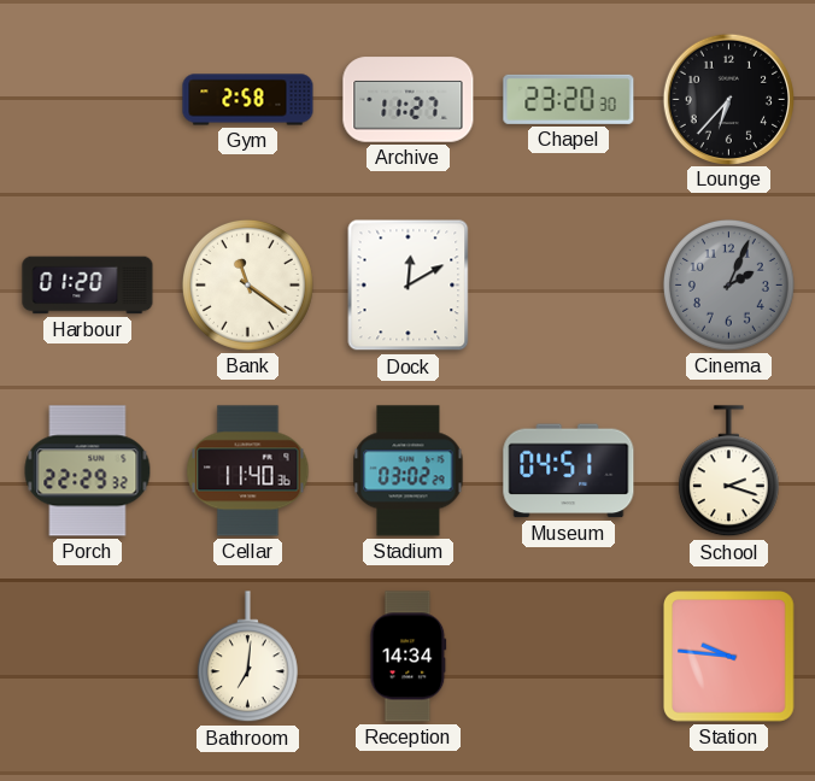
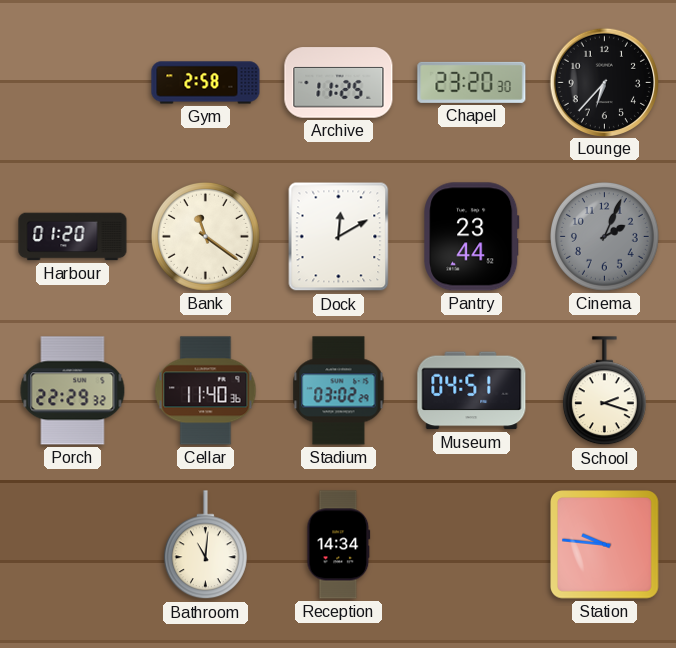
Archive: 11:27 -> 11:25
Pantry: none -> 23:44
Bathroom: 7:01 -> 11:01
